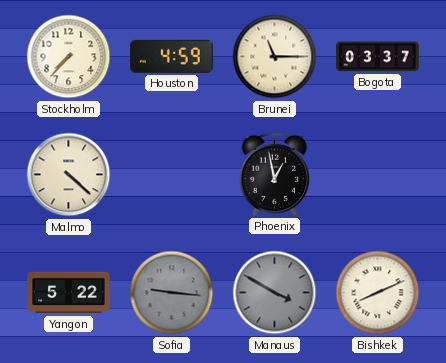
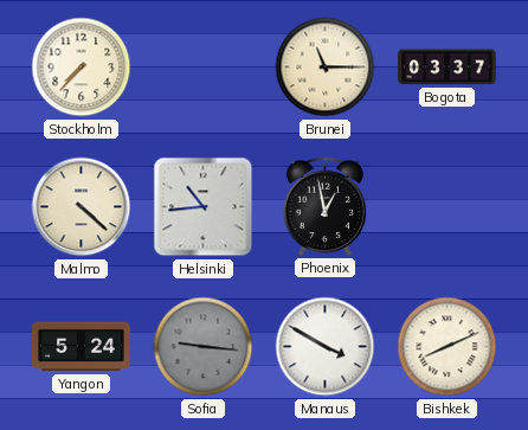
Houston: 4:59 -> none
Helsinki: none -> 10:44
Yangon: 5:22 -> 5:24
Manaus dial: grey -> white
